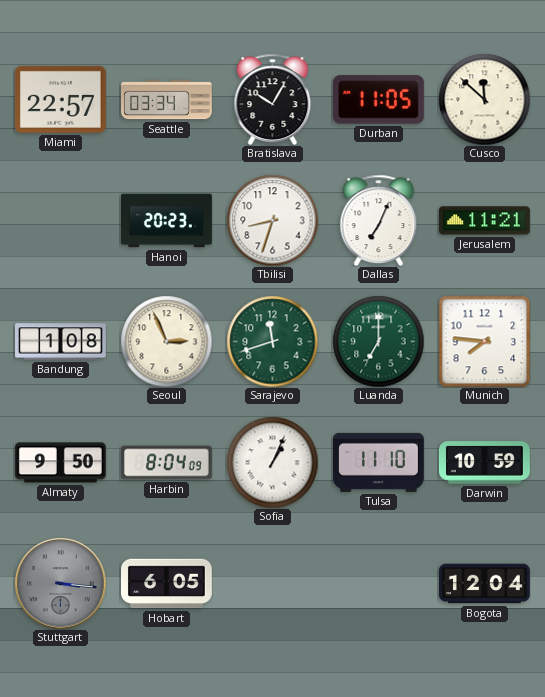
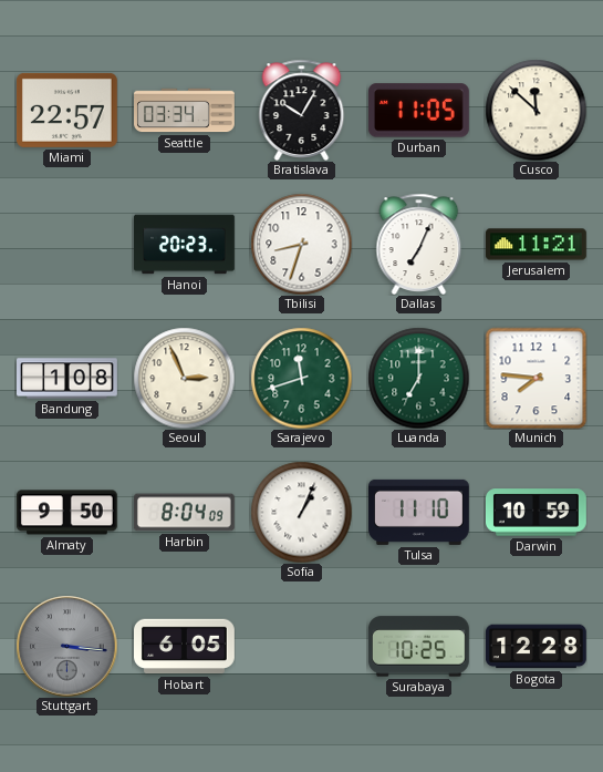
Surabaya: none -> 10:25
Bogota: 12:04 -> 12:28
